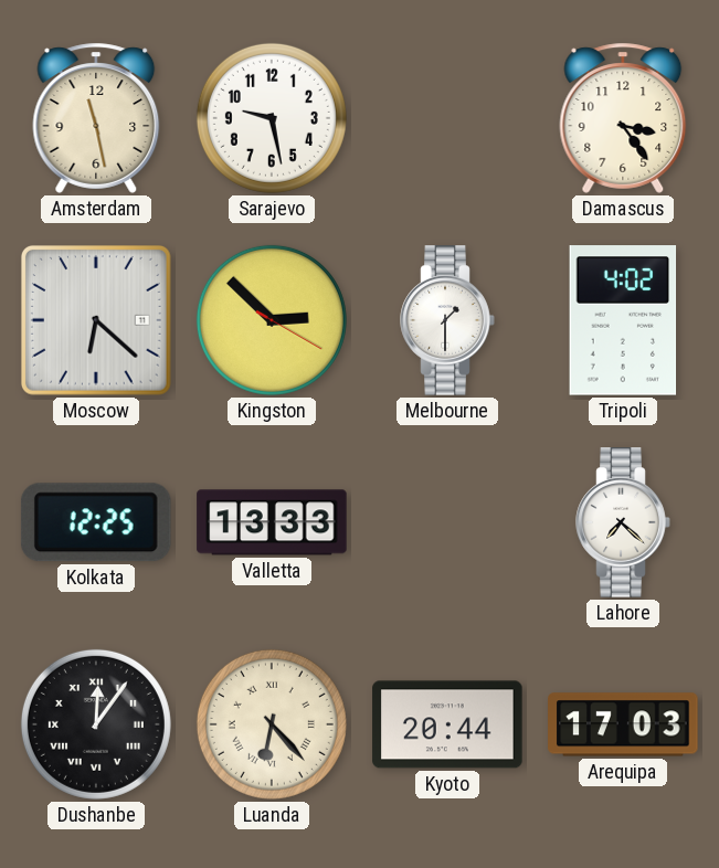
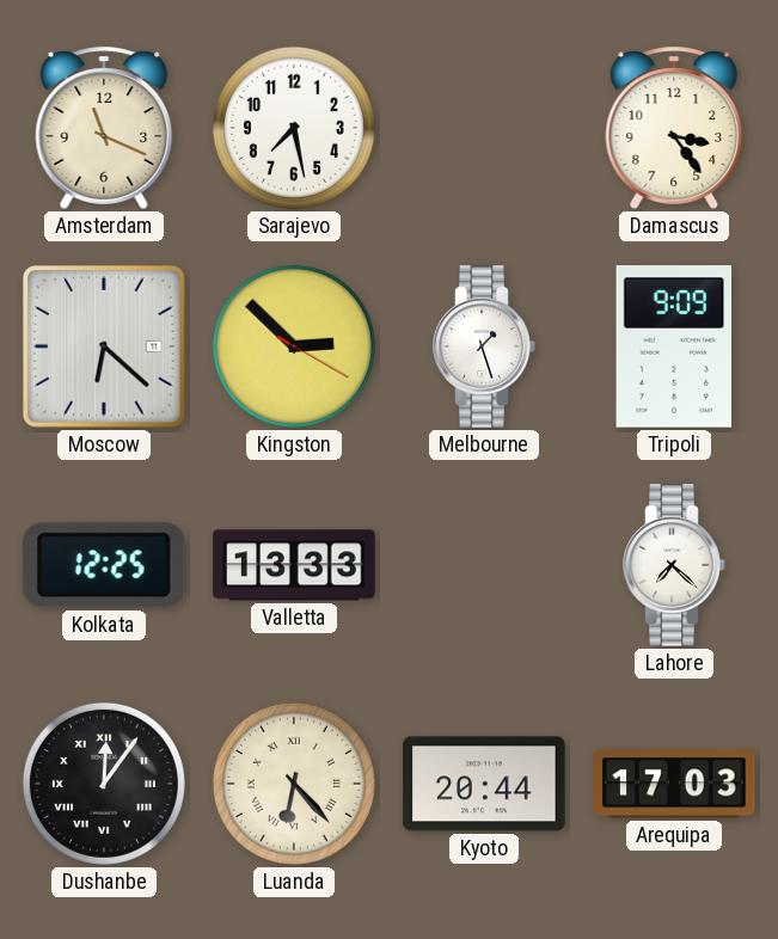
Amsterdam: 11:28 -> 11:19
Sarajevo: 9:28 -> 7:28
Melbourne: 1:30 -> 1:27
Tripoli: 4:02 -> 9:09
